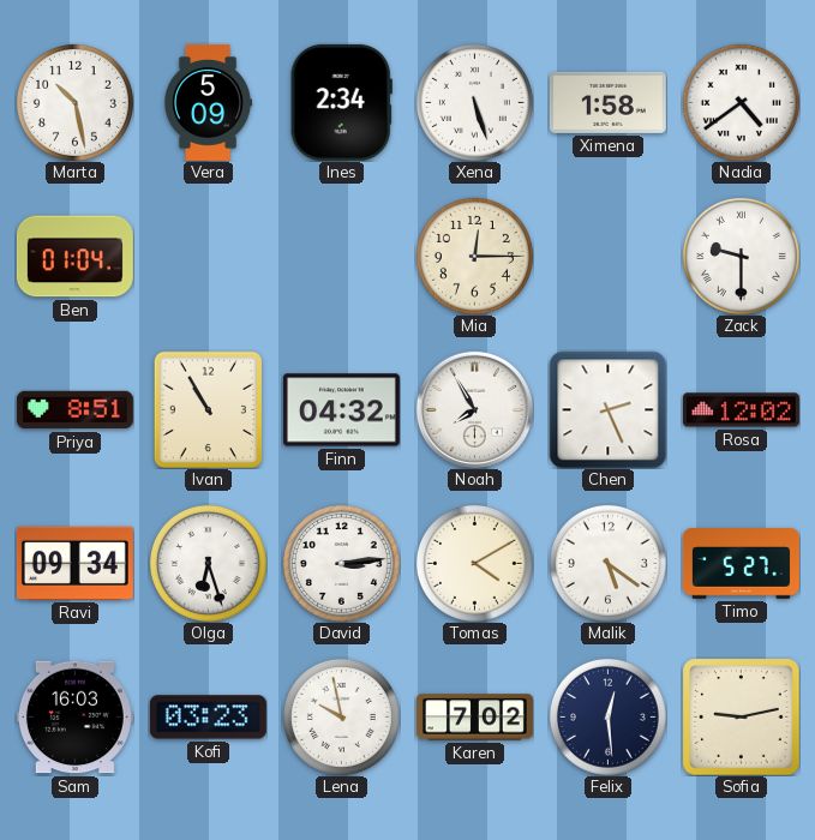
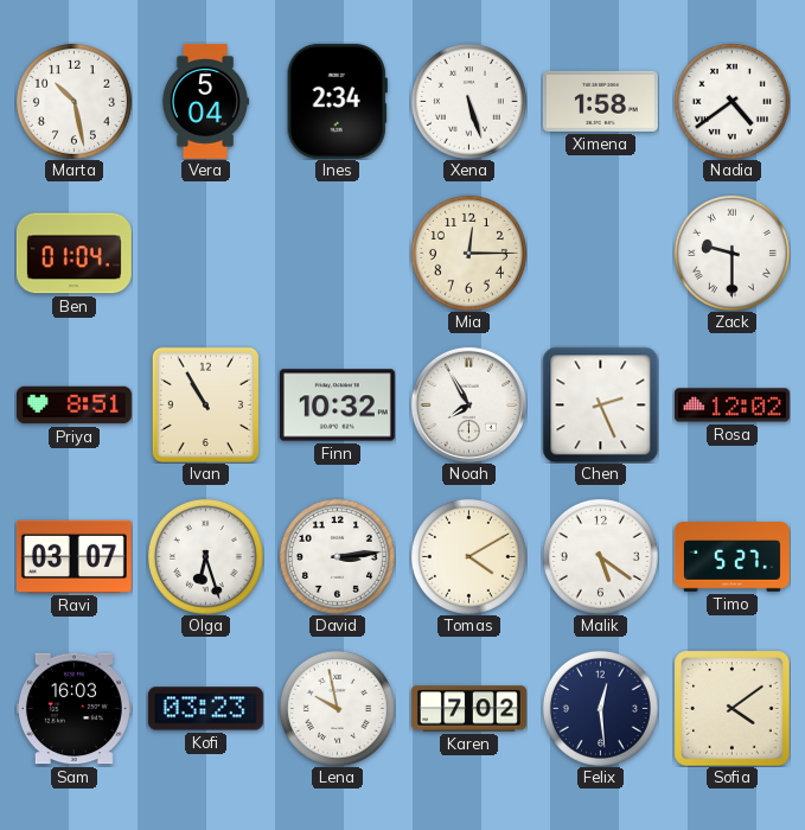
Vera: 5:09 -> 5:04
Finn: 04:32 -> 10:32
Ravi: 09:34 -> 03:07
Sofia: 9:13 -> 4:09
